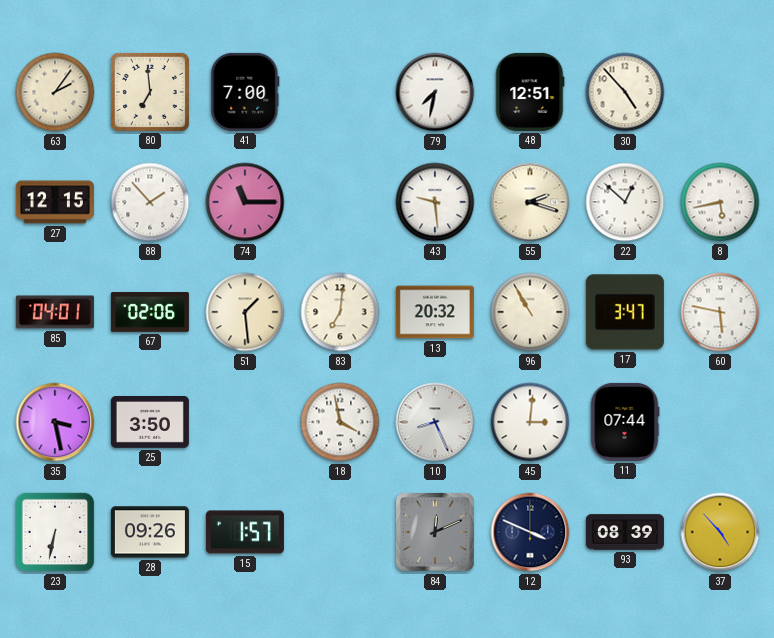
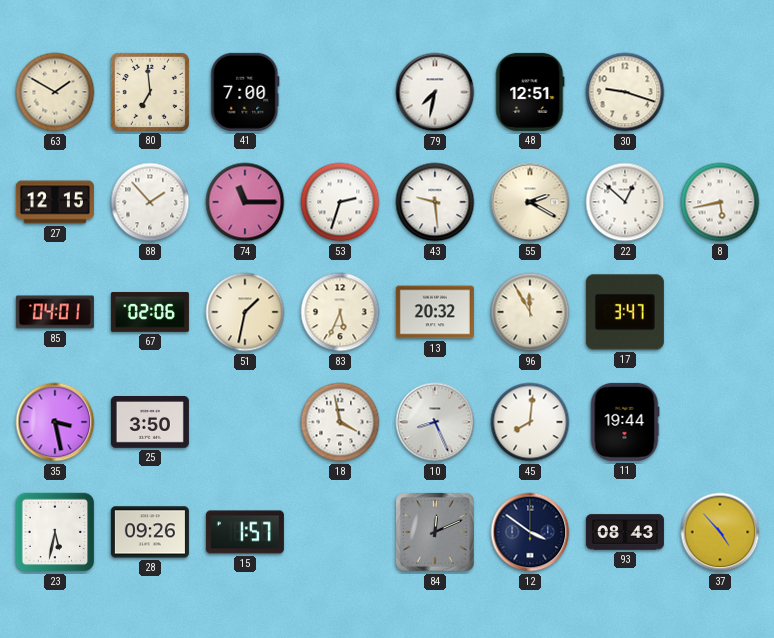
63: 2:06 -> 1:50
30: 4:53 -> 9:18
53: none -> 2:33
55: 2:18 -> 2:20
51: 1:29 -> 1:32
83: 7:01 -> 5:34
96: 10:55 -> 11:55
60: 5:47 -> none
45: 3:01 -> 8:01
11: 07:44 -> 19:44
23: 6:32 -> 5:32
12: 3:49 -> 3:51
93: 08:39 -> 08:43
